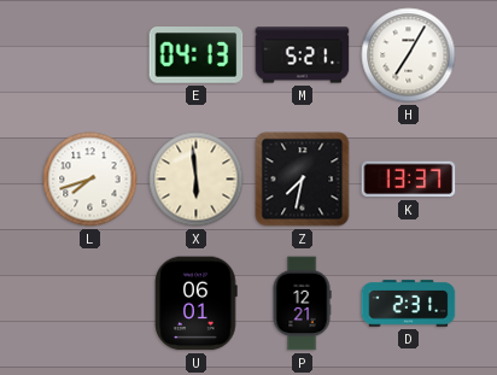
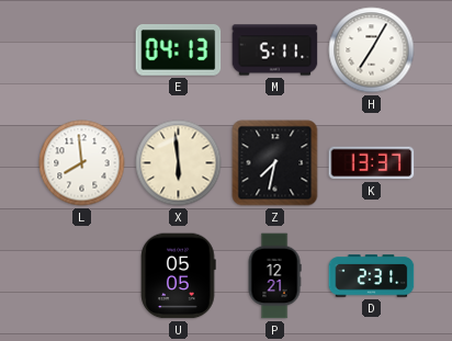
M: 5:21 -> 5:11
L: 7:42 -> 7:59
U: 06:01 -> 05:05
